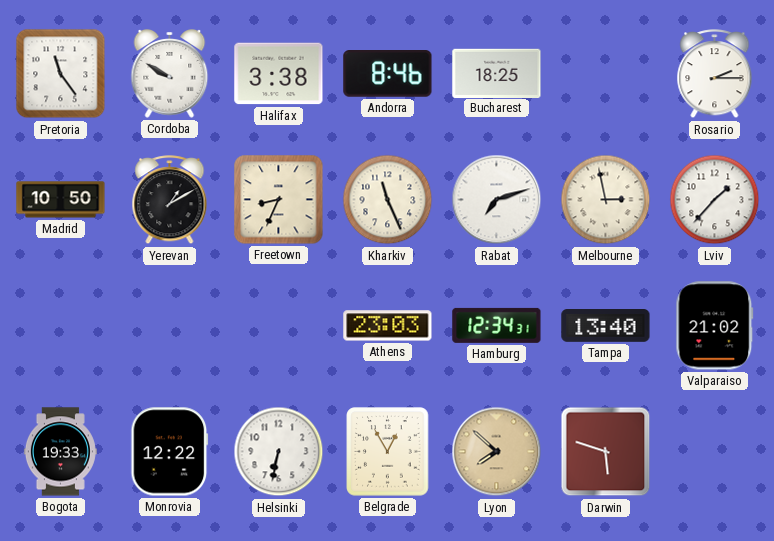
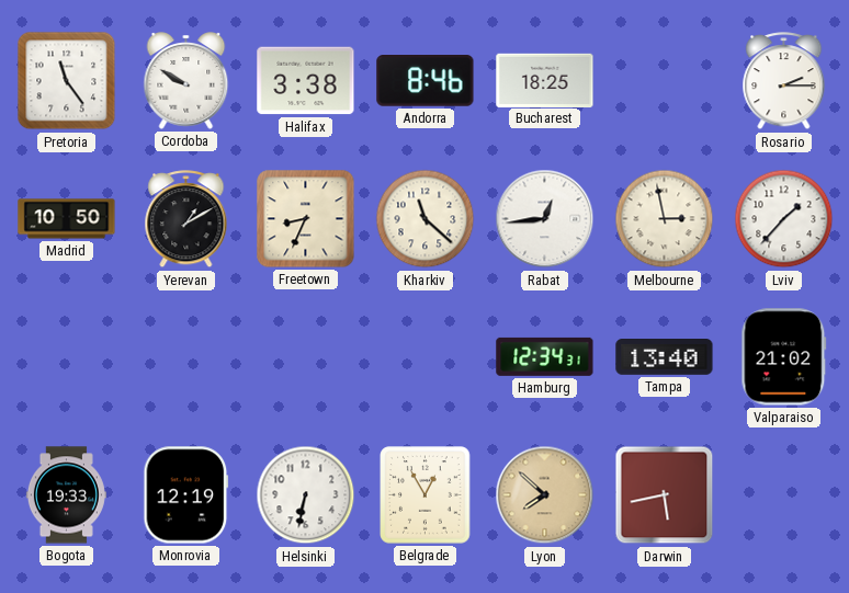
Kharkiv: 11:26 -> 11:22
Rabat: 7:12 -> 12:44
Athens: 23:03 -> none
Monrovia: 12:22 -> 12:19
Darwin: 5:48 -> 5:43
